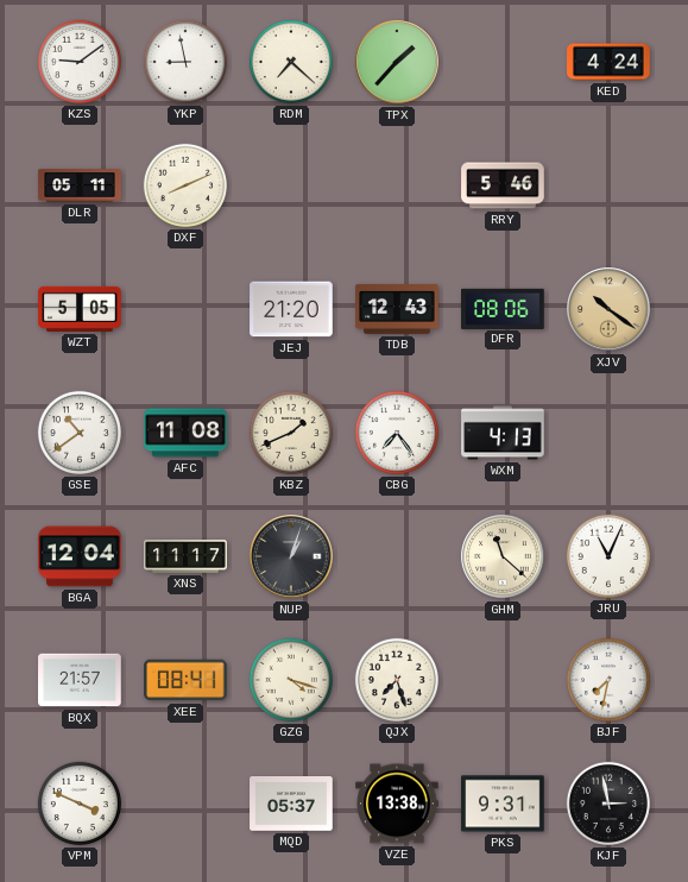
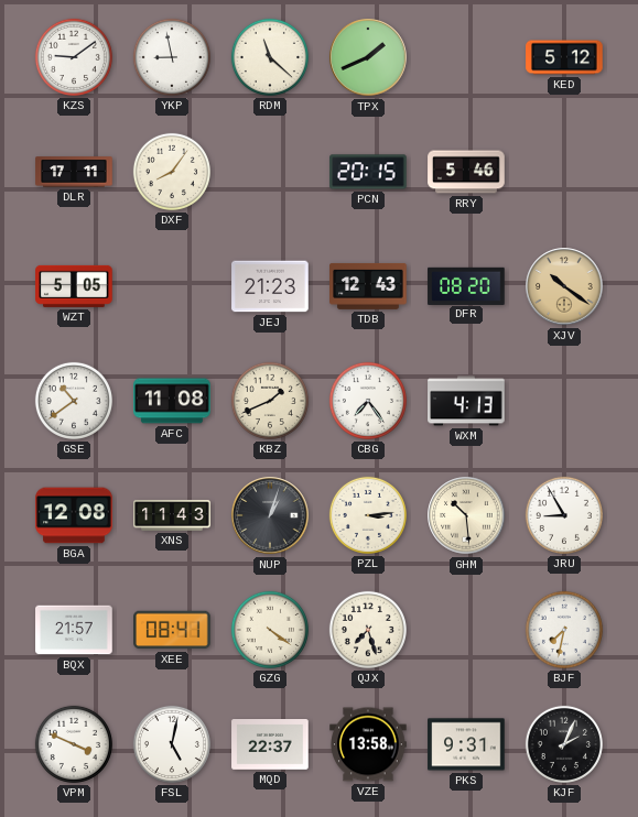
RDM: 7:22 -> 11:22
TPX: 1:37 -> 1:41
KED: 4:24 -> 5:12
DLR: 05:11 -> 17:11
DXF: 8:11 -> 8:06
PCN: none -> 20:15
JEJ: 21:20 -> 21:23
DFR: 08:06 -> 08:20
BGA: 12:04 -> 12:08
XNS: 11:17 -> 11:43
PZL: none -> 3:14
GHM: 11:22 -> 10:29
JRU: 11:04 -> 8:55
GZG: 4:18 -> 4:21
FSL: none -> 5:02
MQD: 05:37 -> 22:37
VZE: 13:38 -> 13:58
KJF: 2:58 -> 2:04
